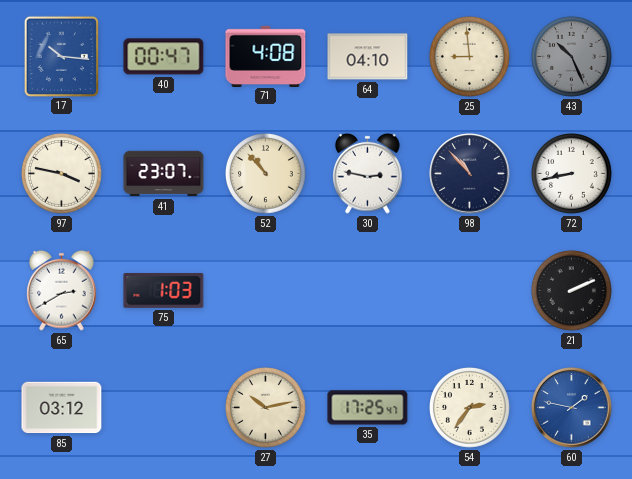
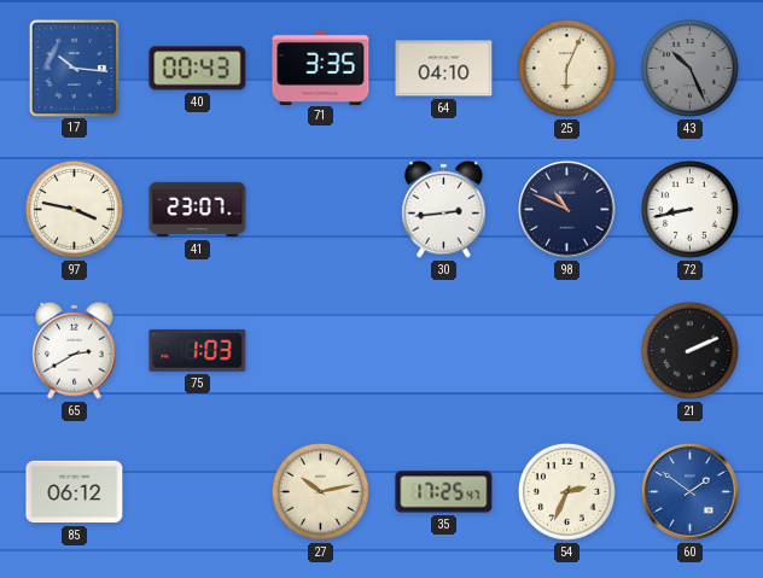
40: 00:47 -> 00:43
71: 4:08 -> 3:35
25: 8:59 -> 6:04
52: 10:53 -> none
30: 2:47 -> 2:44
98: 10:53 -> 10:49
85: 03:12 -> 06:12
54: 2:36 -> 2:34
60: 1:47 -> 1:51
